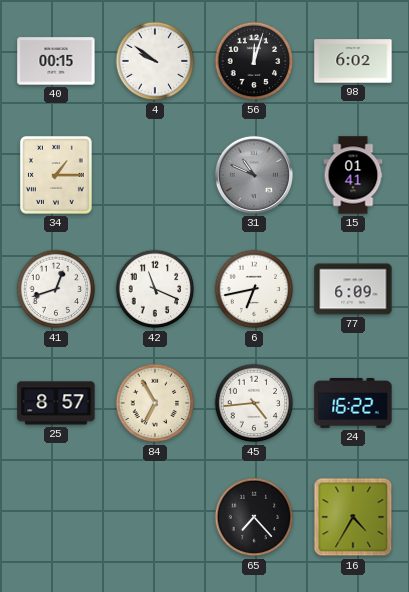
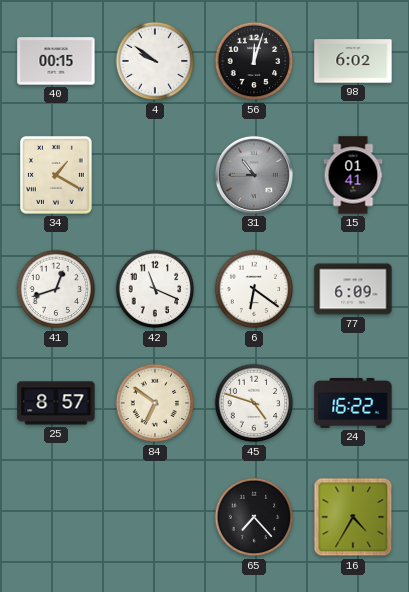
34: 1:15 -> 1:20
31: 10:49 -> 10:45
6: 6:43 -> 6:21
84: 6:55 -> 6:51
45: 4:44 -> 4:48
